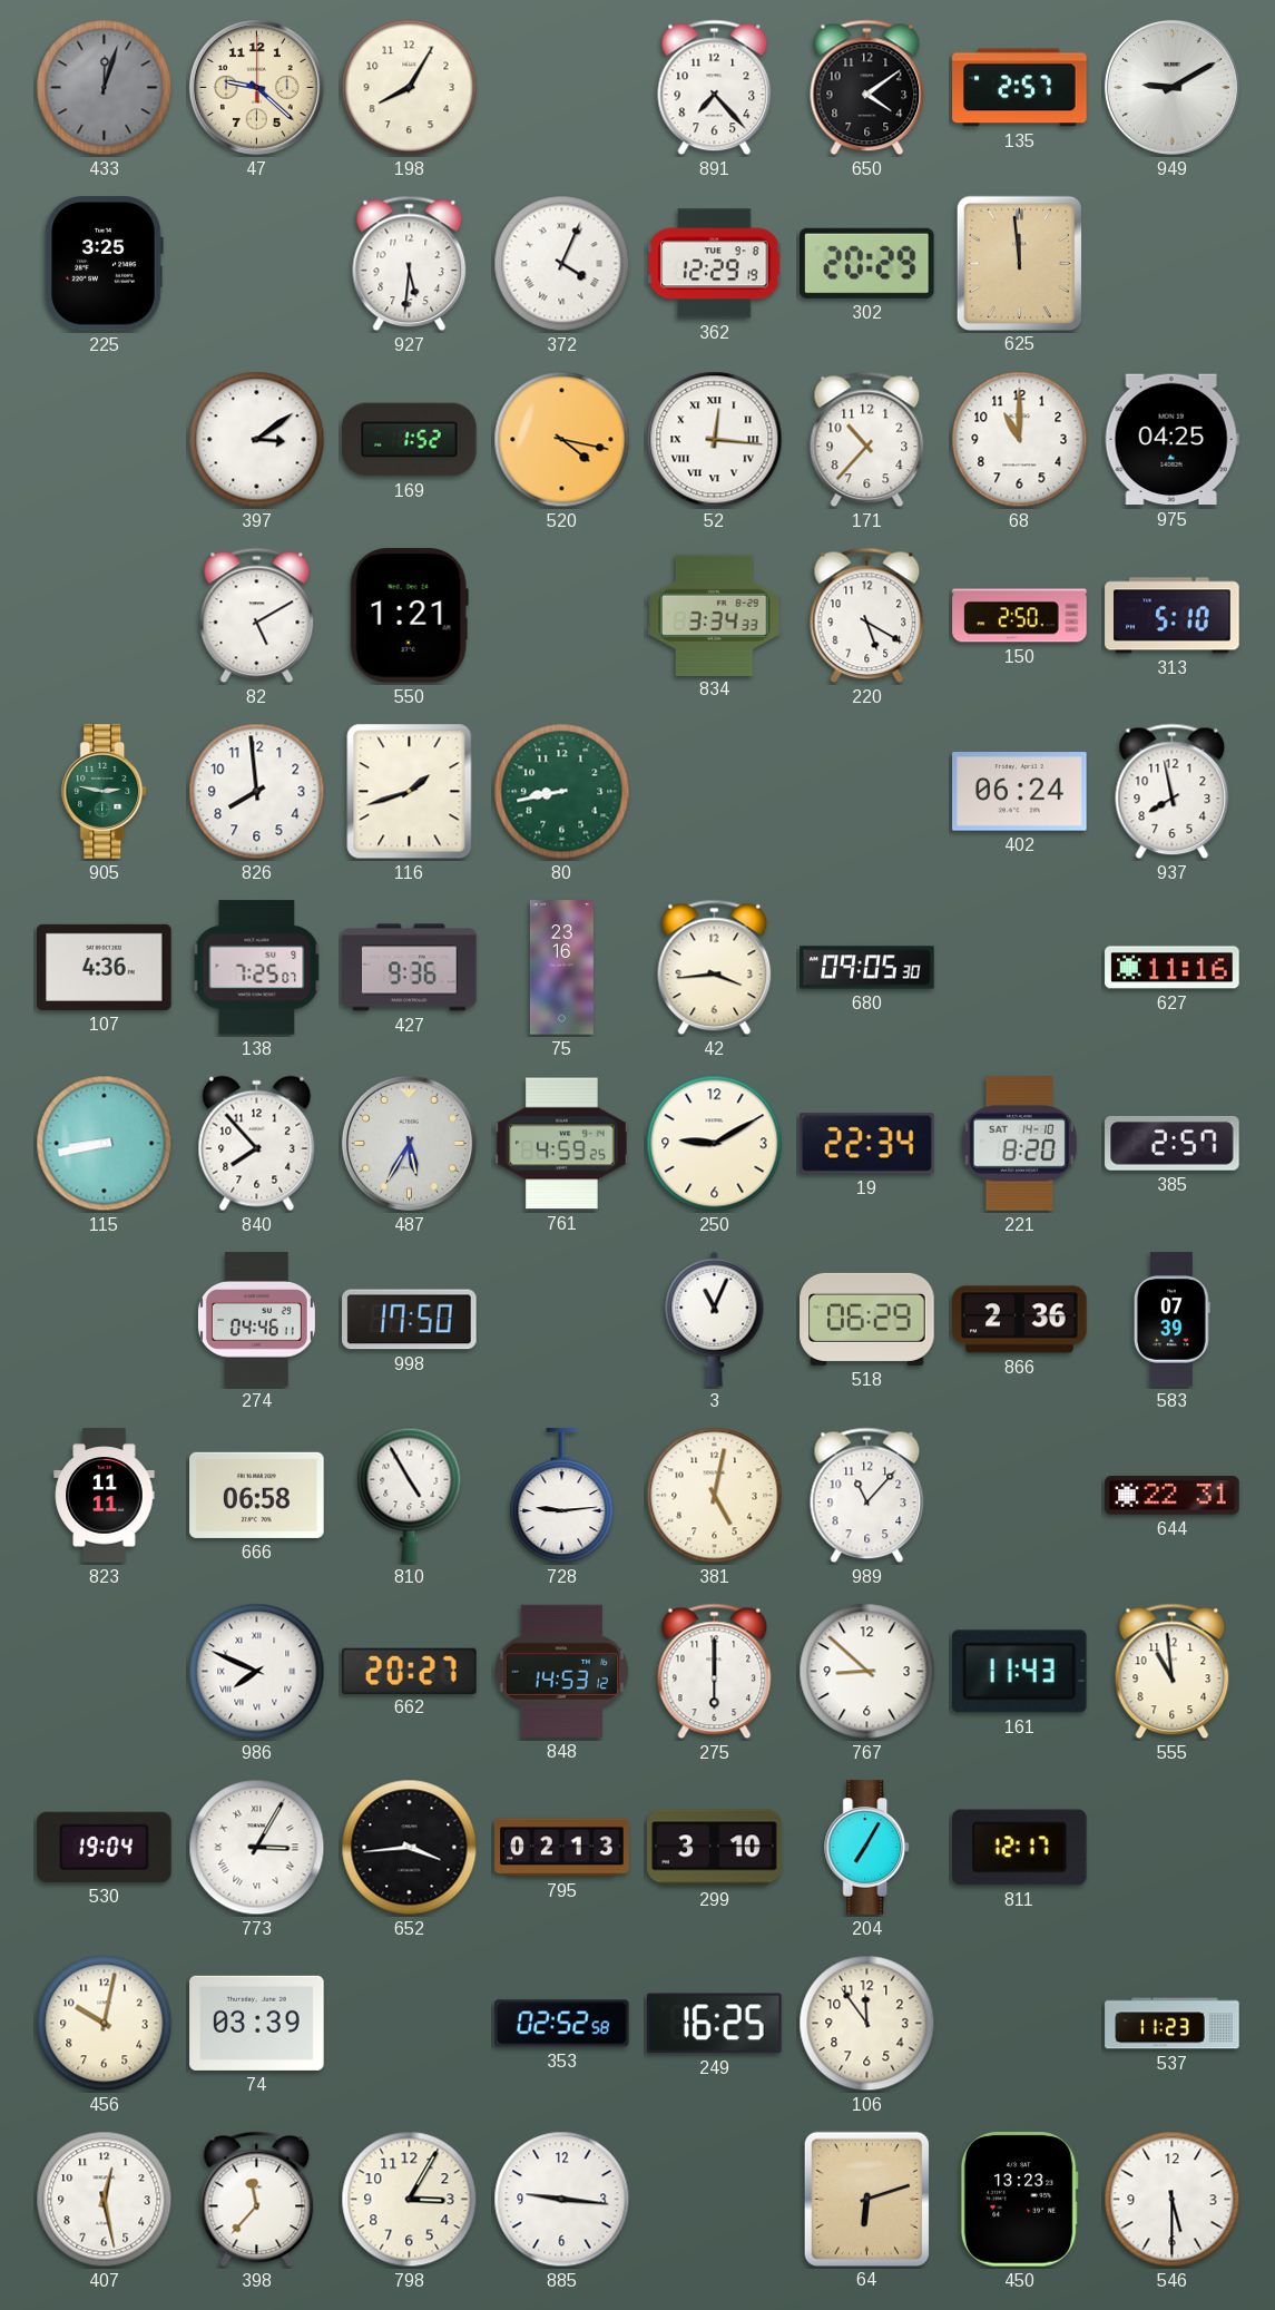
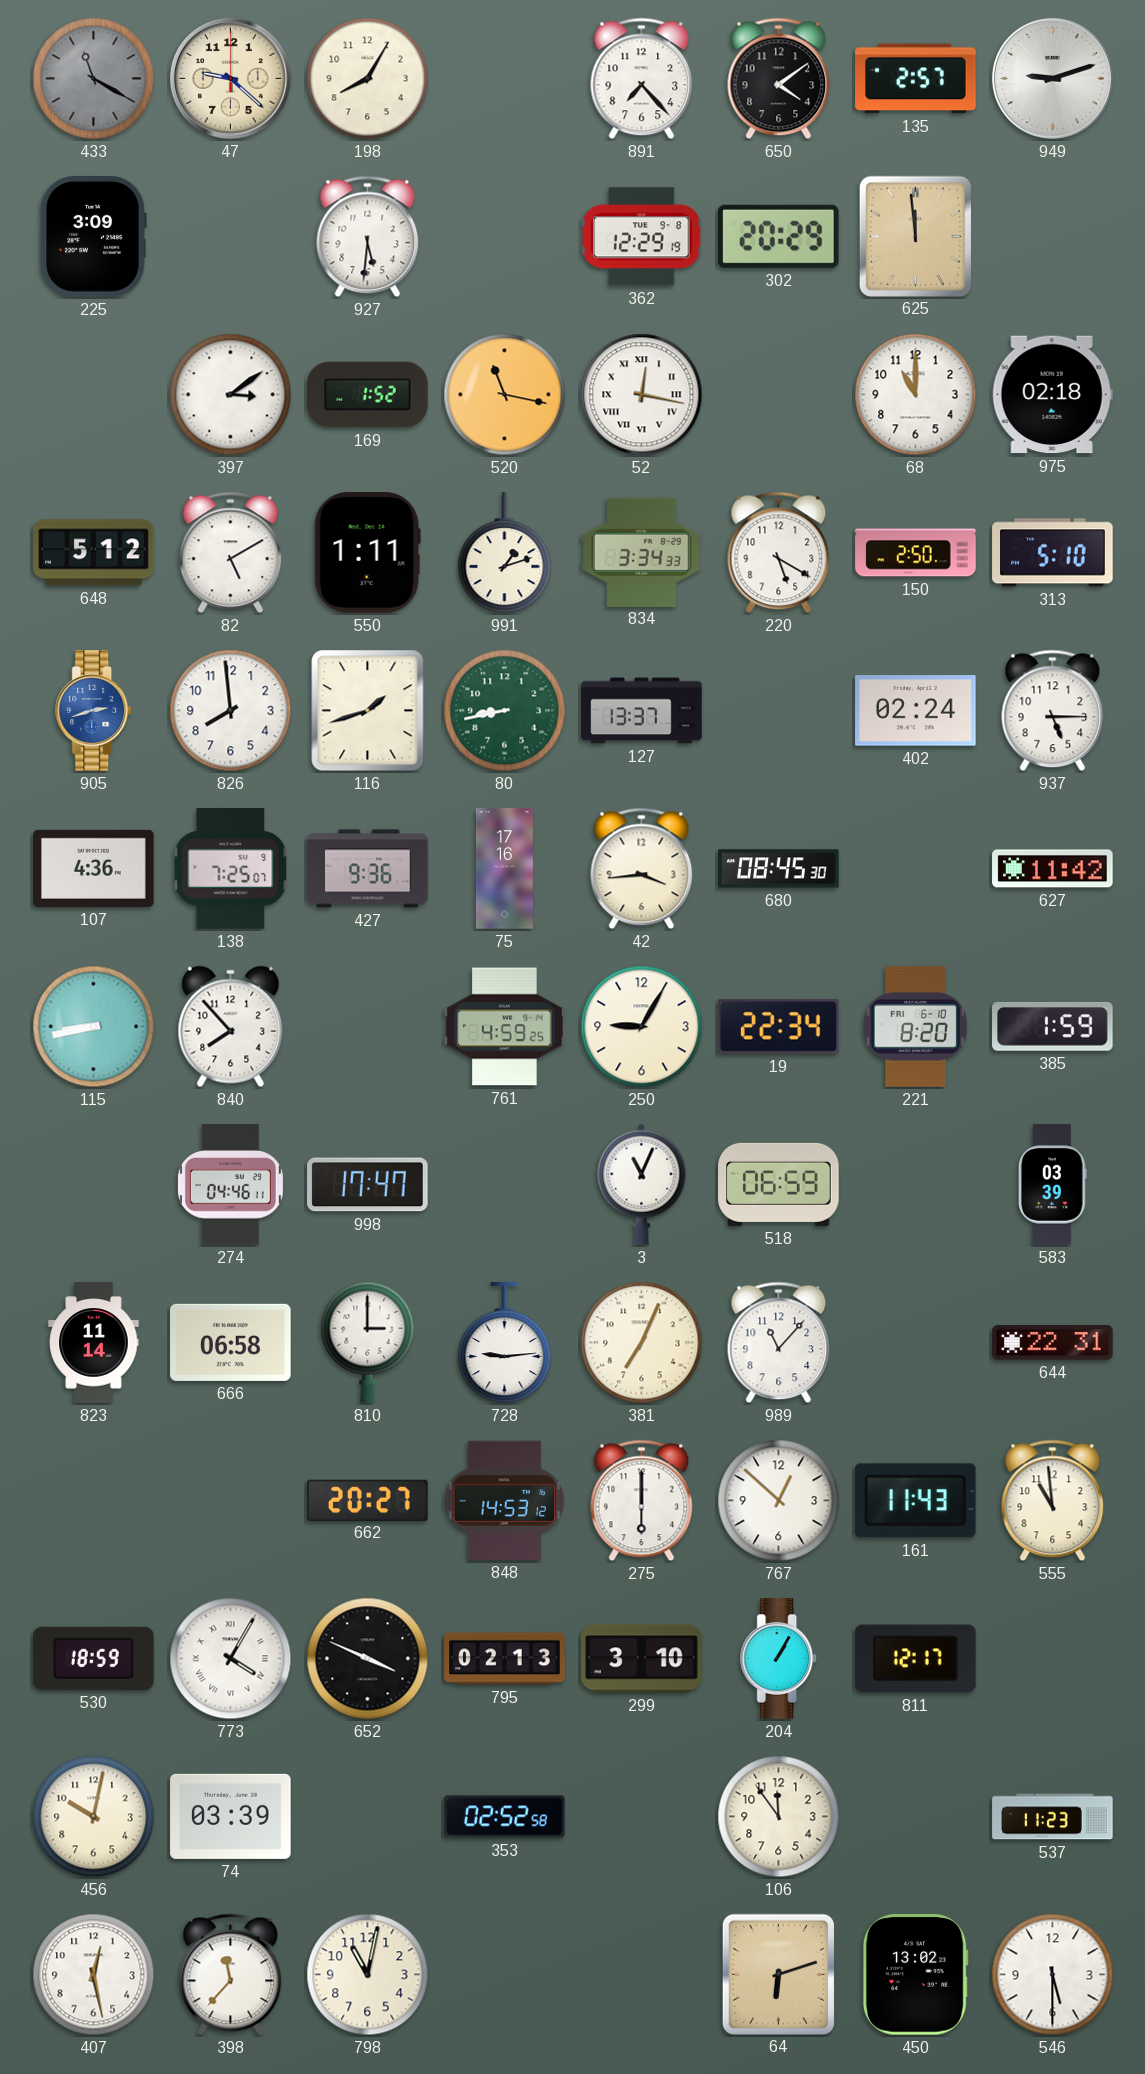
433: 12:03 -> 11:20
949: 9:10 -> 9:12
225: 3:25 -> 3:09
372: 4:04 -> none
520: 4:17 -> 11:17
52: 12:16 -> 12:17
171: 10:37 -> none
975: 04:25 -> 02:18
648: none -> 5:12
550: 1:21 -> 1:11
991: none -> 1:12
905: 2:47 -> 2:42
905 dial: green -> blue
127: none -> 13:37
402: 06:24 -> 02:24
937: 7:58 -> 5:15
75: 23:16 -> 17:16
680: 09:05 -> 08:45
627: 11:16 -> 11:42
487: 5:35 -> none
250: 9:10 -> 9:05
221 date: SAT 14-10 -> FRI 6-10
385: 2:57 -> 1:59
998: 17:50 -> 17:47
518: 06:29 -> 06:59
866: 2:36 -> none
583: 07:39 -> 03:39
823: 11:11 -> 11:14
810: 4:55 -> 3:00
381: 5:02 -> 7:04
986: 7:49 -> none
767: 8:52 -> 12:52
530: 19:04 -> 18:59
773: 3:05 -> 4:05
652: 3:44 -> 3:49
204: 7:05 -> 1:05
249: 16:25 -> none
798: 3:05 -> 11:02
885: 9:16 -> none
450: 13:23 -> 13:02
